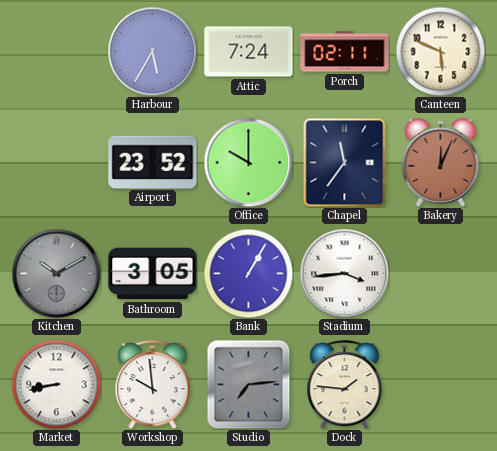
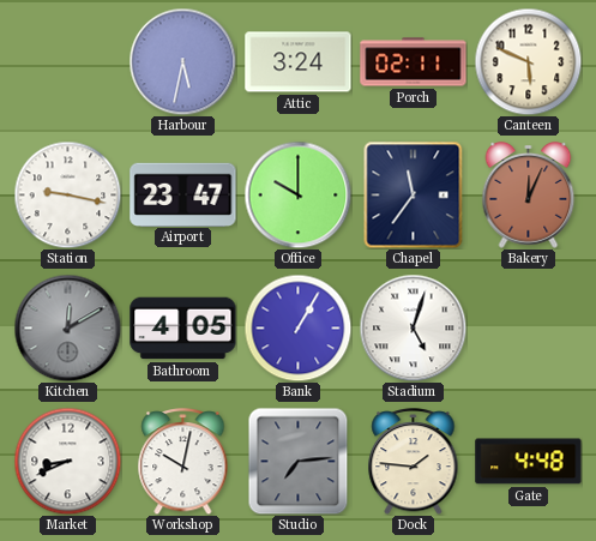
Harbour: 5:35 -> 5:32
Attic: 7:24 -> 3:24
Station: none -> 9:17
Airport: 23:52 -> 23:47
Kitchen: 10:10 -> 12:10
Bathroom: 3:05 -> 4:05
Stadium: 3:44 -> 5:03
Market: 8:43 -> 8:41
Workshop: 9:59 -> 10:02
Gate: none -> 4:48
